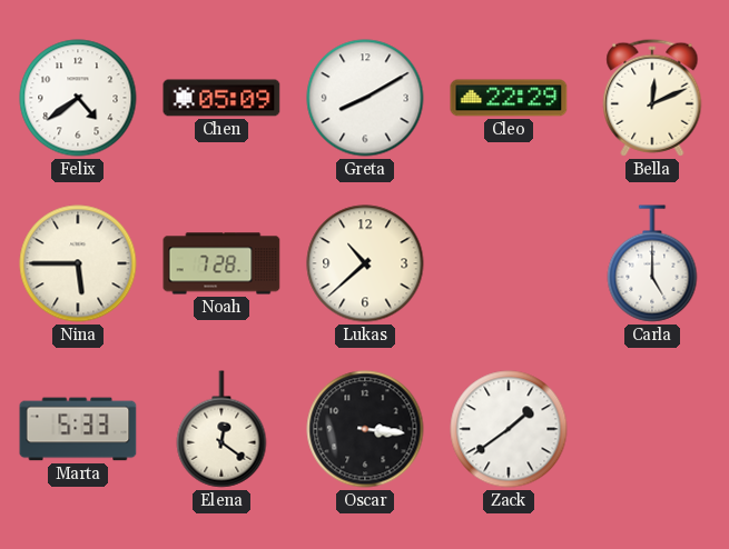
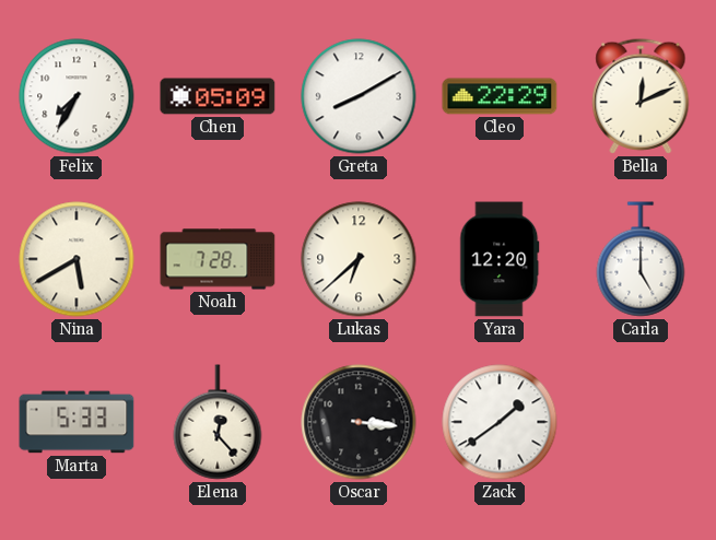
Felix: 4:39 -> 7:35
Nina: 5:45 -> 5:40
Lukas: 10:38 -> 6:38
Yara: none -> 12:20
Elena: 12:21 -> 12:23
